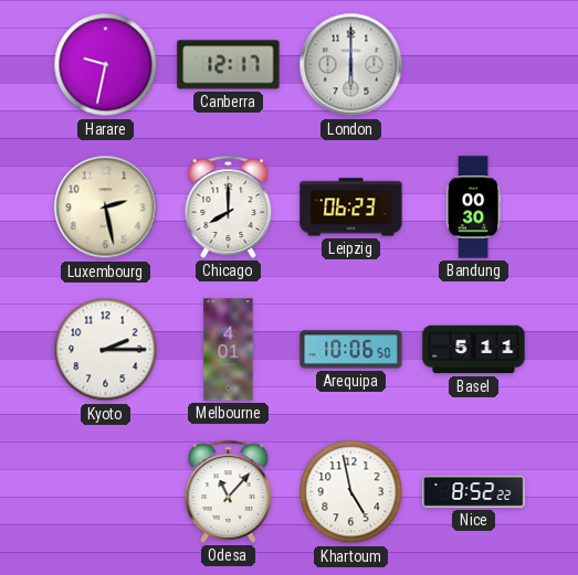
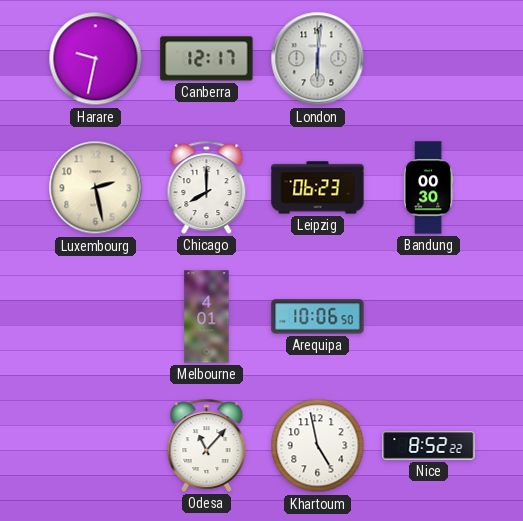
London: 6:00 -> 6:01
Kyoto: 2:15 -> none
Basel: 5:11 -> none
